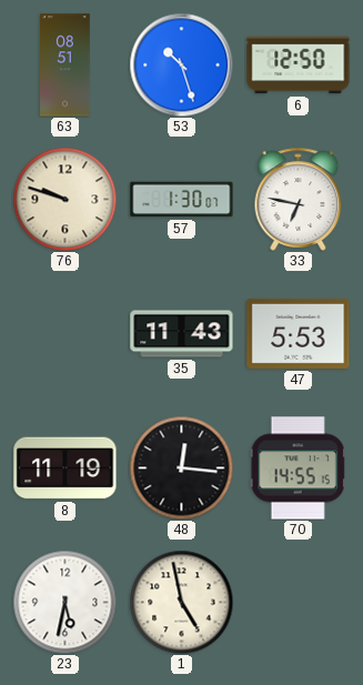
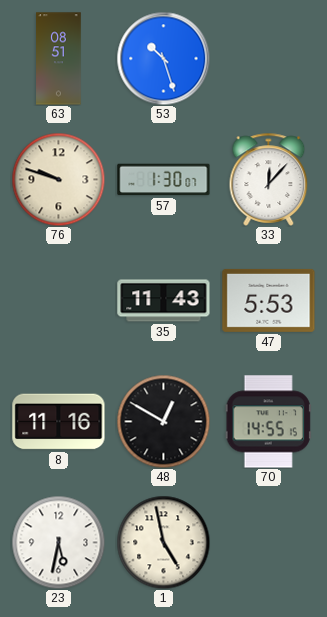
6: 12:50 -> none
33: 6:47 -> 12:07
8: 11:19 -> 11:16
48: 12:16 -> 12:50
